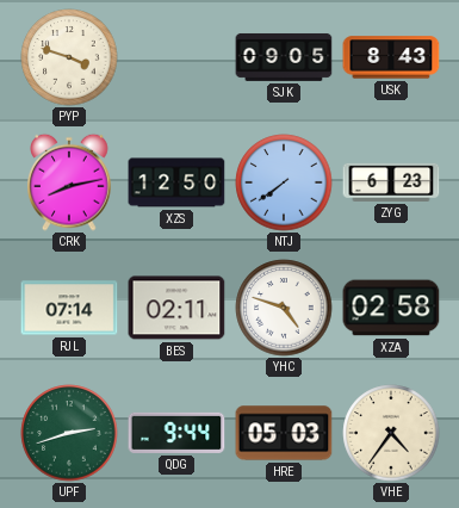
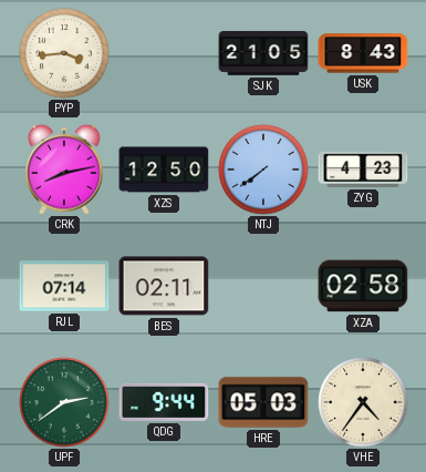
PYP: 3:48 -> 3:44
SJK: 09:05 -> 21:05
ZYG: 6:23 -> 4:23
YHC: 4:48 -> none
UPF: 2:42 -> 2:39
